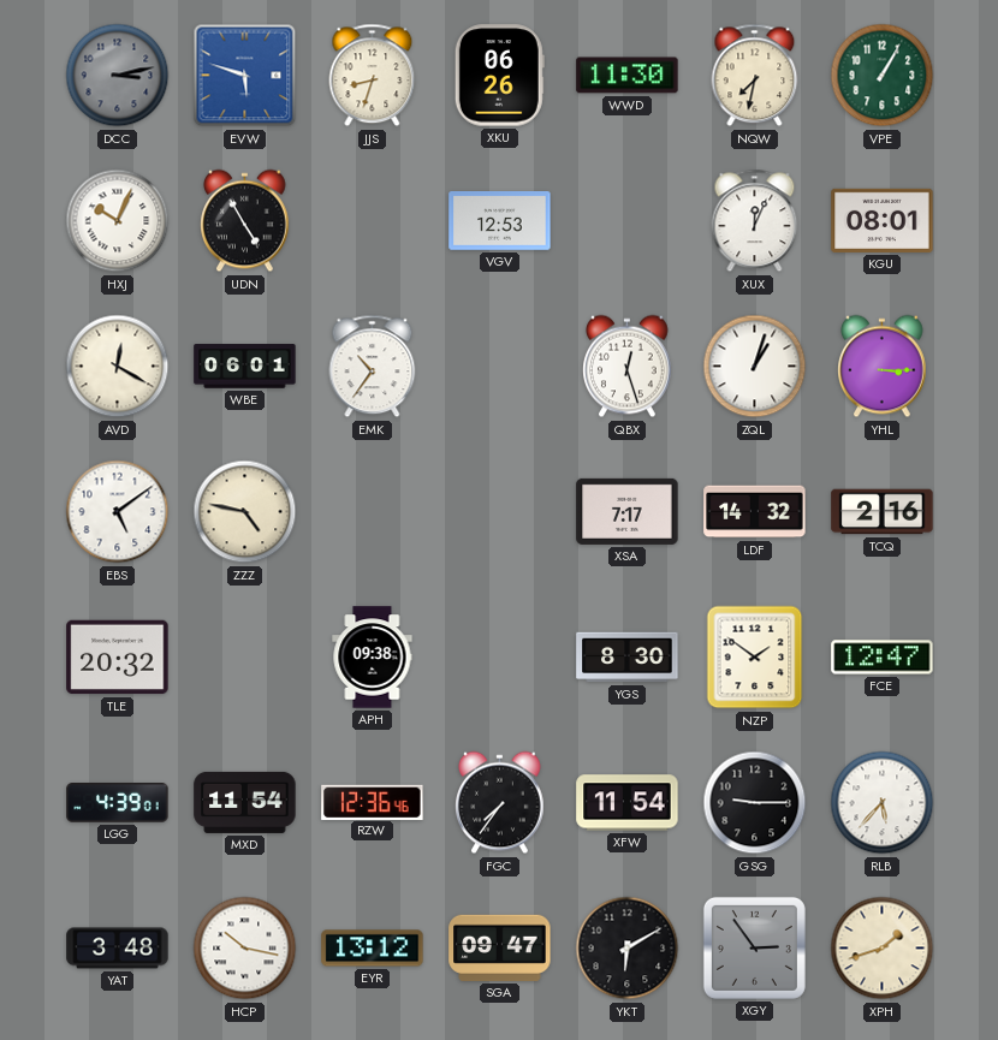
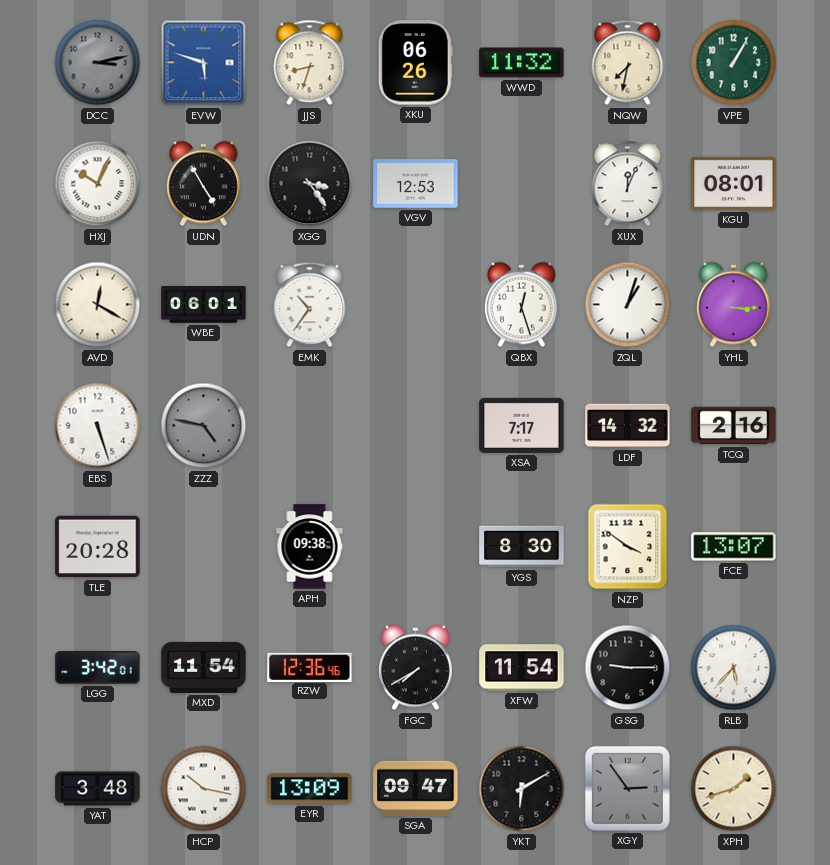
WWD: 11:30 -> 11:32
XGG: none -> 3:24
EBS: 5:09 -> 5:27
ZZZ dial: cream -> grey
TLE: 20:32 -> 20:28
NZP: 1:51 -> 3:51
FCE: 12:47 -> 13:07
LGG: 4:39 -> 3:42
FGC: 7:36 -> 7:40
EYR: 13:12 -> 13:09
